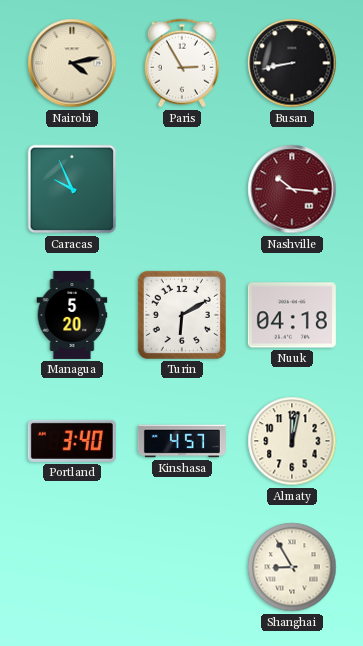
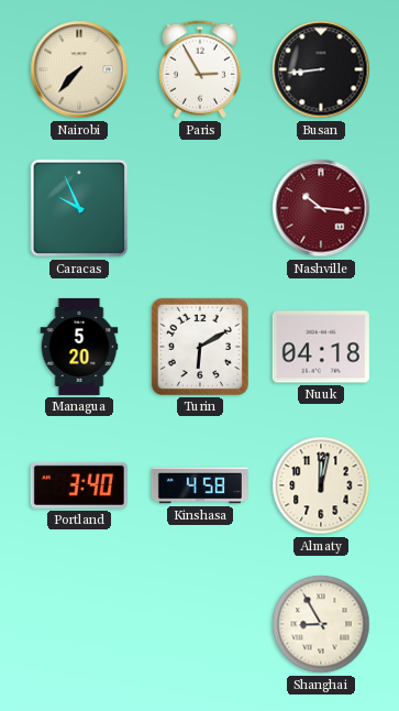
Nairobi: 4:13 -> 7:37
Busan: 8:43 -> 8:44
Kinshasa: 4:57 -> 4:58
